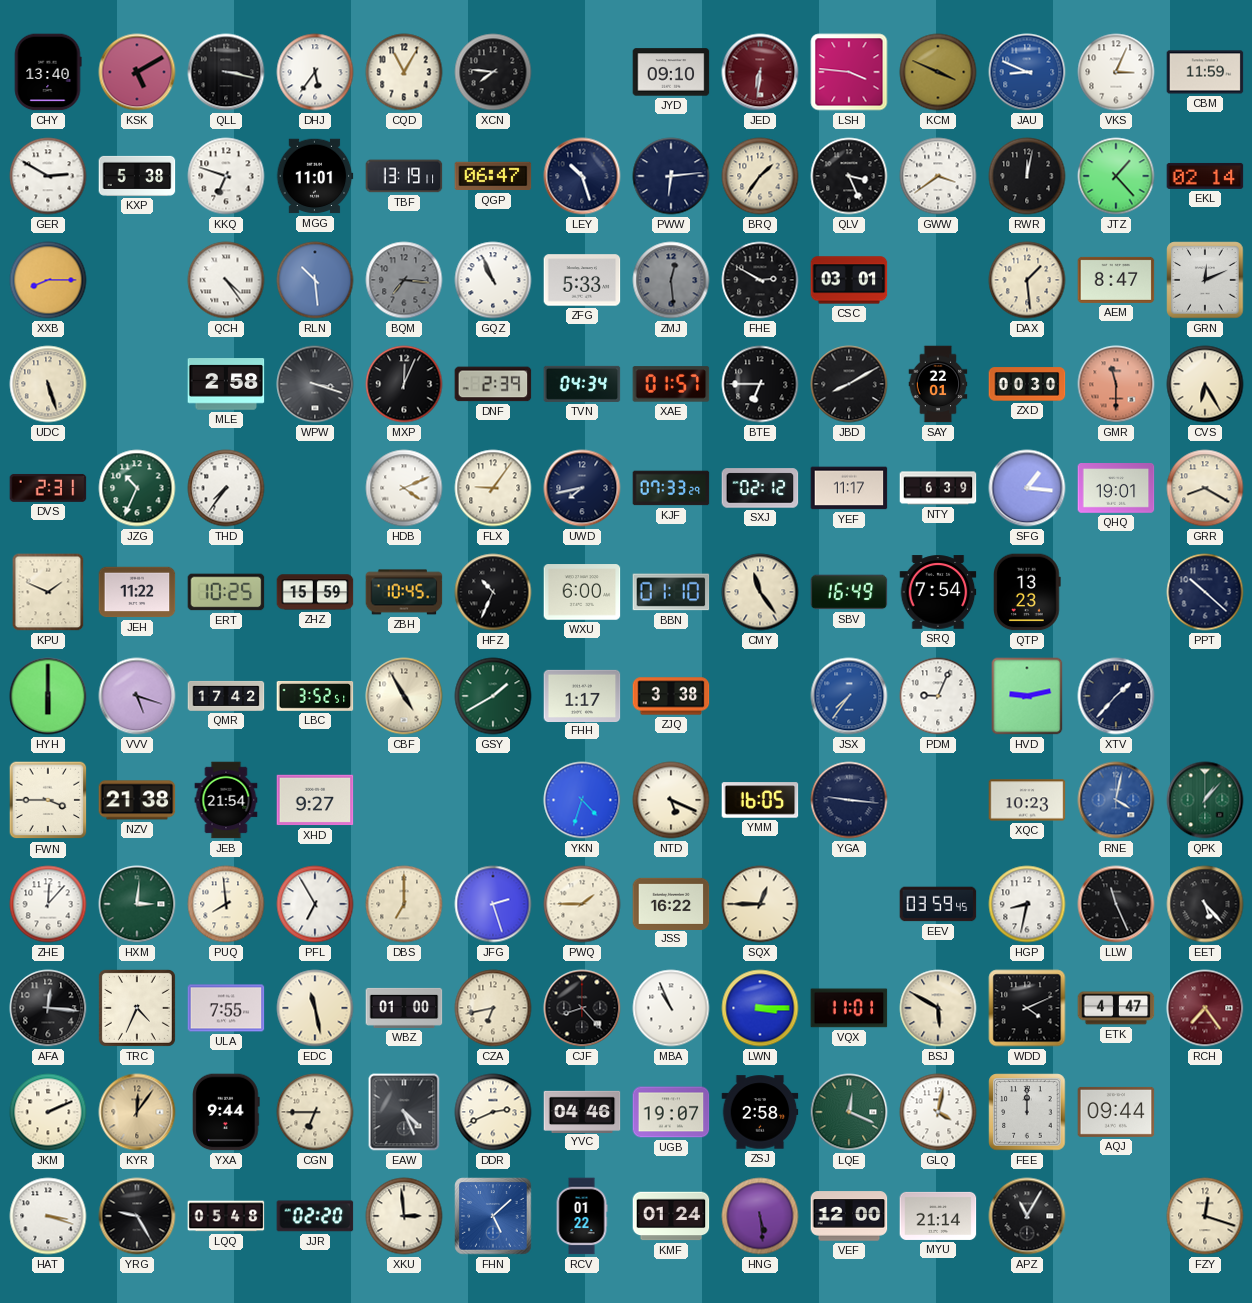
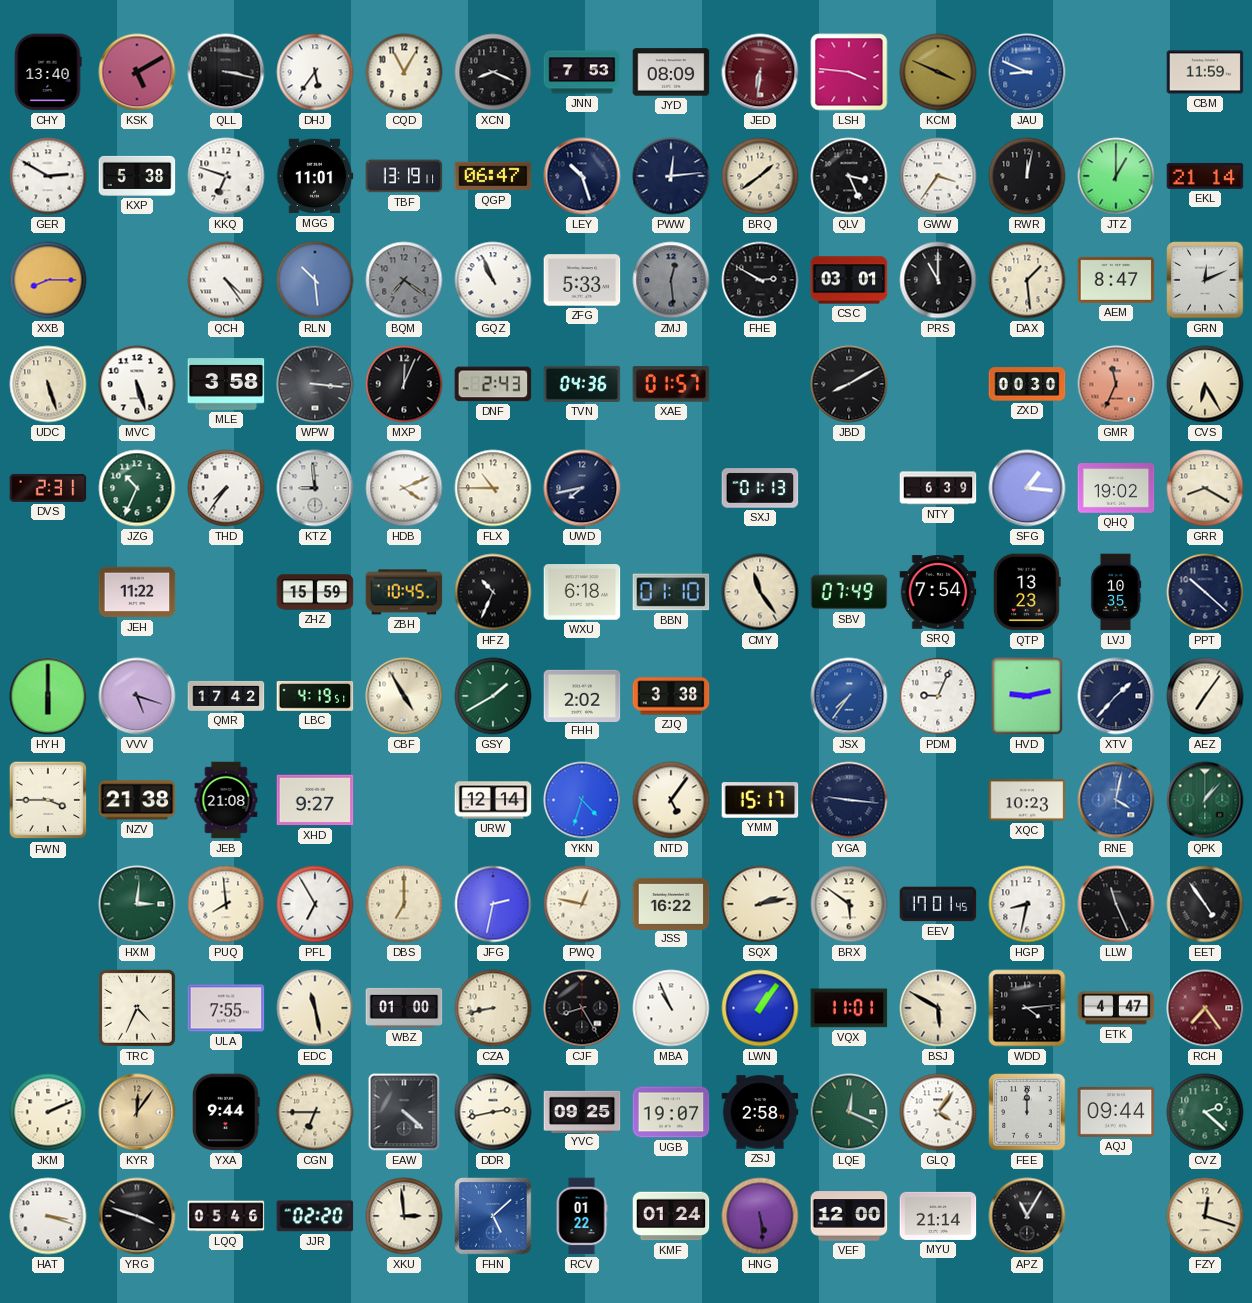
XCN: 7:46 -> 8:19
JNN: none -> 7:53
JYD: 09:10 -> 08:09
VKS: 3:04 -> none
PWW: 6:14 -> 12:14
BRQ: 1:36 -> 1:39
GWW: 3:39 -> 3:36
JTZ: 1:23 -> 1:00
EKL: 02:14 -> 21:14
BQM: 7:16 -> 7:21
PRS: none -> 11:00
MVC: none -> 5:27
MLE: 2:58 -> 3:58
WPW: 3:18 -> 3:16
DNF: 2:39 -> 2:43
TVN: 04:34 -> 04:36
BTE: 6:45 -> none
SAY: 22:01 -> none
GMR: 11:30 -> 11:34
KTZ: none -> 8:59
FLX: 9:06 -> 10:45
KJF: 07:33 -> none
SXJ: 02:12 -> 01:13
YEF: 11:17 -> none
QHQ: 19:01 -> 19:02
KPU: 1:49 -> none
ERT: 10:25 -> none
WXU: 6:00 -> 6:18
SBV: 16:49 -> 07:49
LVJ: none -> 10:35
LBC: 3:52 -> 4:19
FHH: 1:17 -> 2:02
AEZ: none -> 7:06
JEB: 21:54 -> 21:08
URW: none -> 12:14
NTD: 5:19 -> 5:06
YMM: 16:05 -> 15:17
ZHE: 12:07 -> none
JFG: 2:27 -> 2:32
PWQ: 1:45 -> 12:47
SQX: 12:45 -> 2:13
BRX: none -> 5:51
EEV: 03:59 -> 17:01
EET: 5:23 -> 4:54
AFA: 12:16 -> none
CZA: 6:43 -> 8:43
CJF: 8:23 -> 8:25
LWN: 3:15 -> 1:06
WDD: 4:11 -> 4:14
EAW: 4:26 -> 4:22
DDR: 2:41 -> 2:43
YVC: 04:46 -> 09:25
GLQ: 4:02 -> 4:06
CVZ: none -> 2:22
YRG: 9:25 -> 3:48
LQQ: 05:48 -> 05:46
